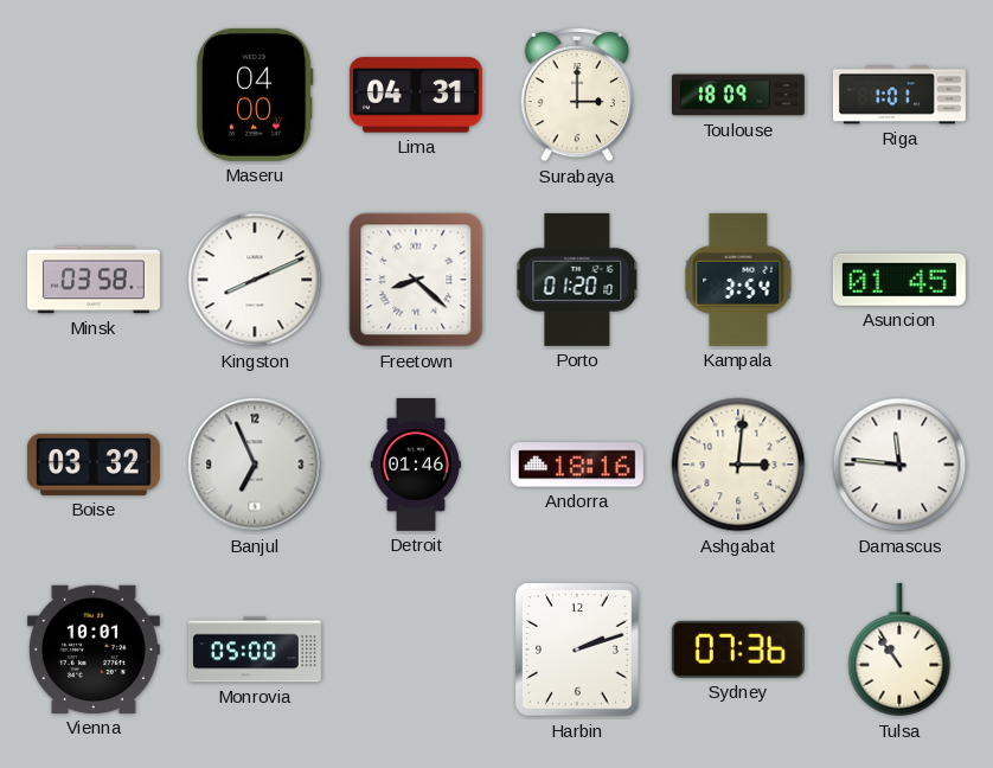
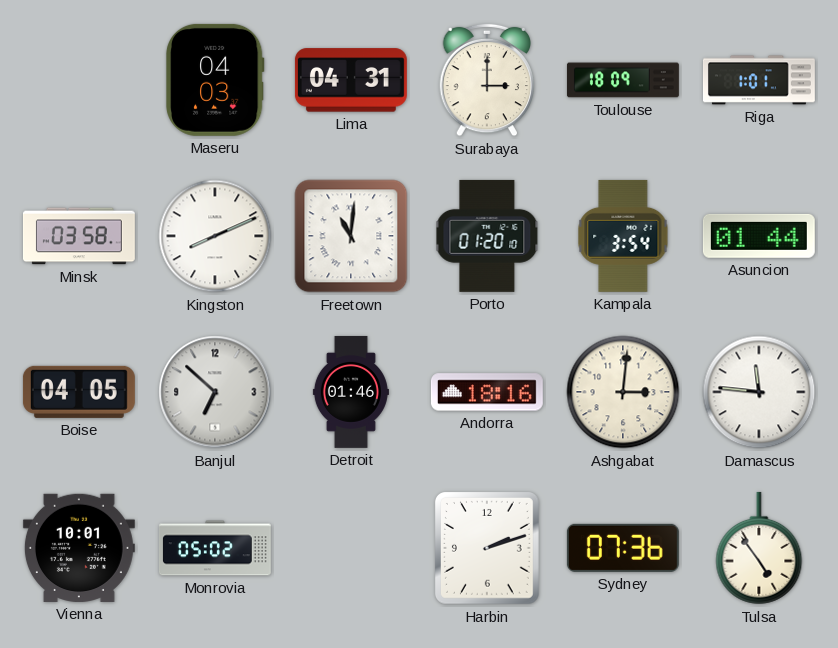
Maseru: 04:00 -> 04:03
Freetown: 8:22 -> 11:01
Asuncion: 01:45 -> 01:44
Boise: 03:32 -> 04:05
Banjul: 6:56 -> 6:52
Monrovia: 05:00 -> 05:02
Tulsa: 10:54 -> 4:54
